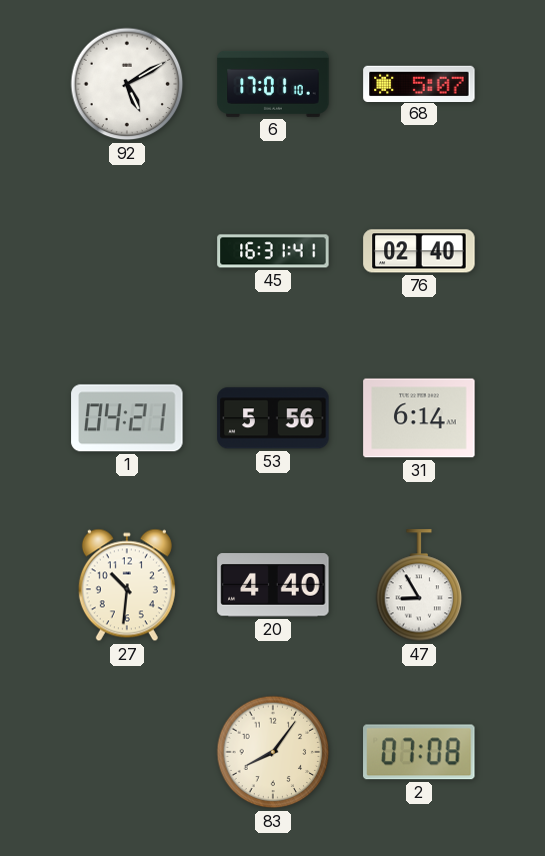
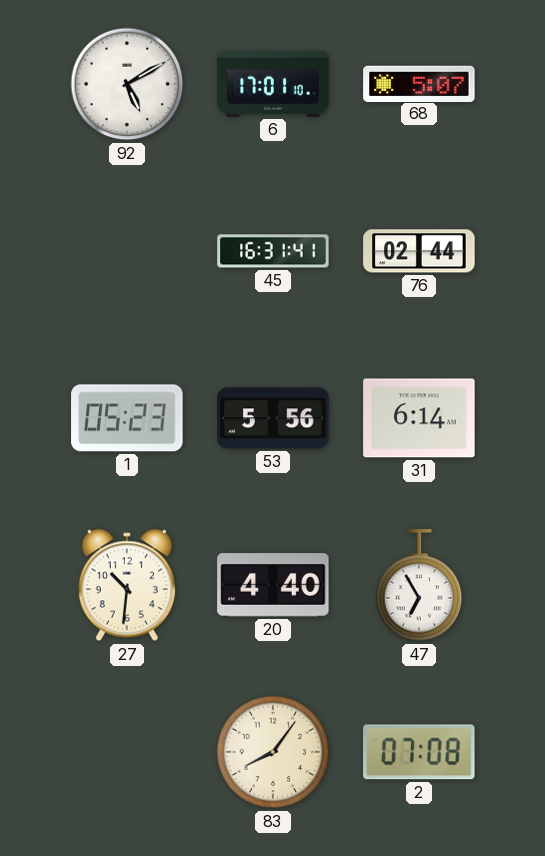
76: 02:40 -> 02:44
1: 04:21 -> 05:23
47: 8:55 -> 6:55
